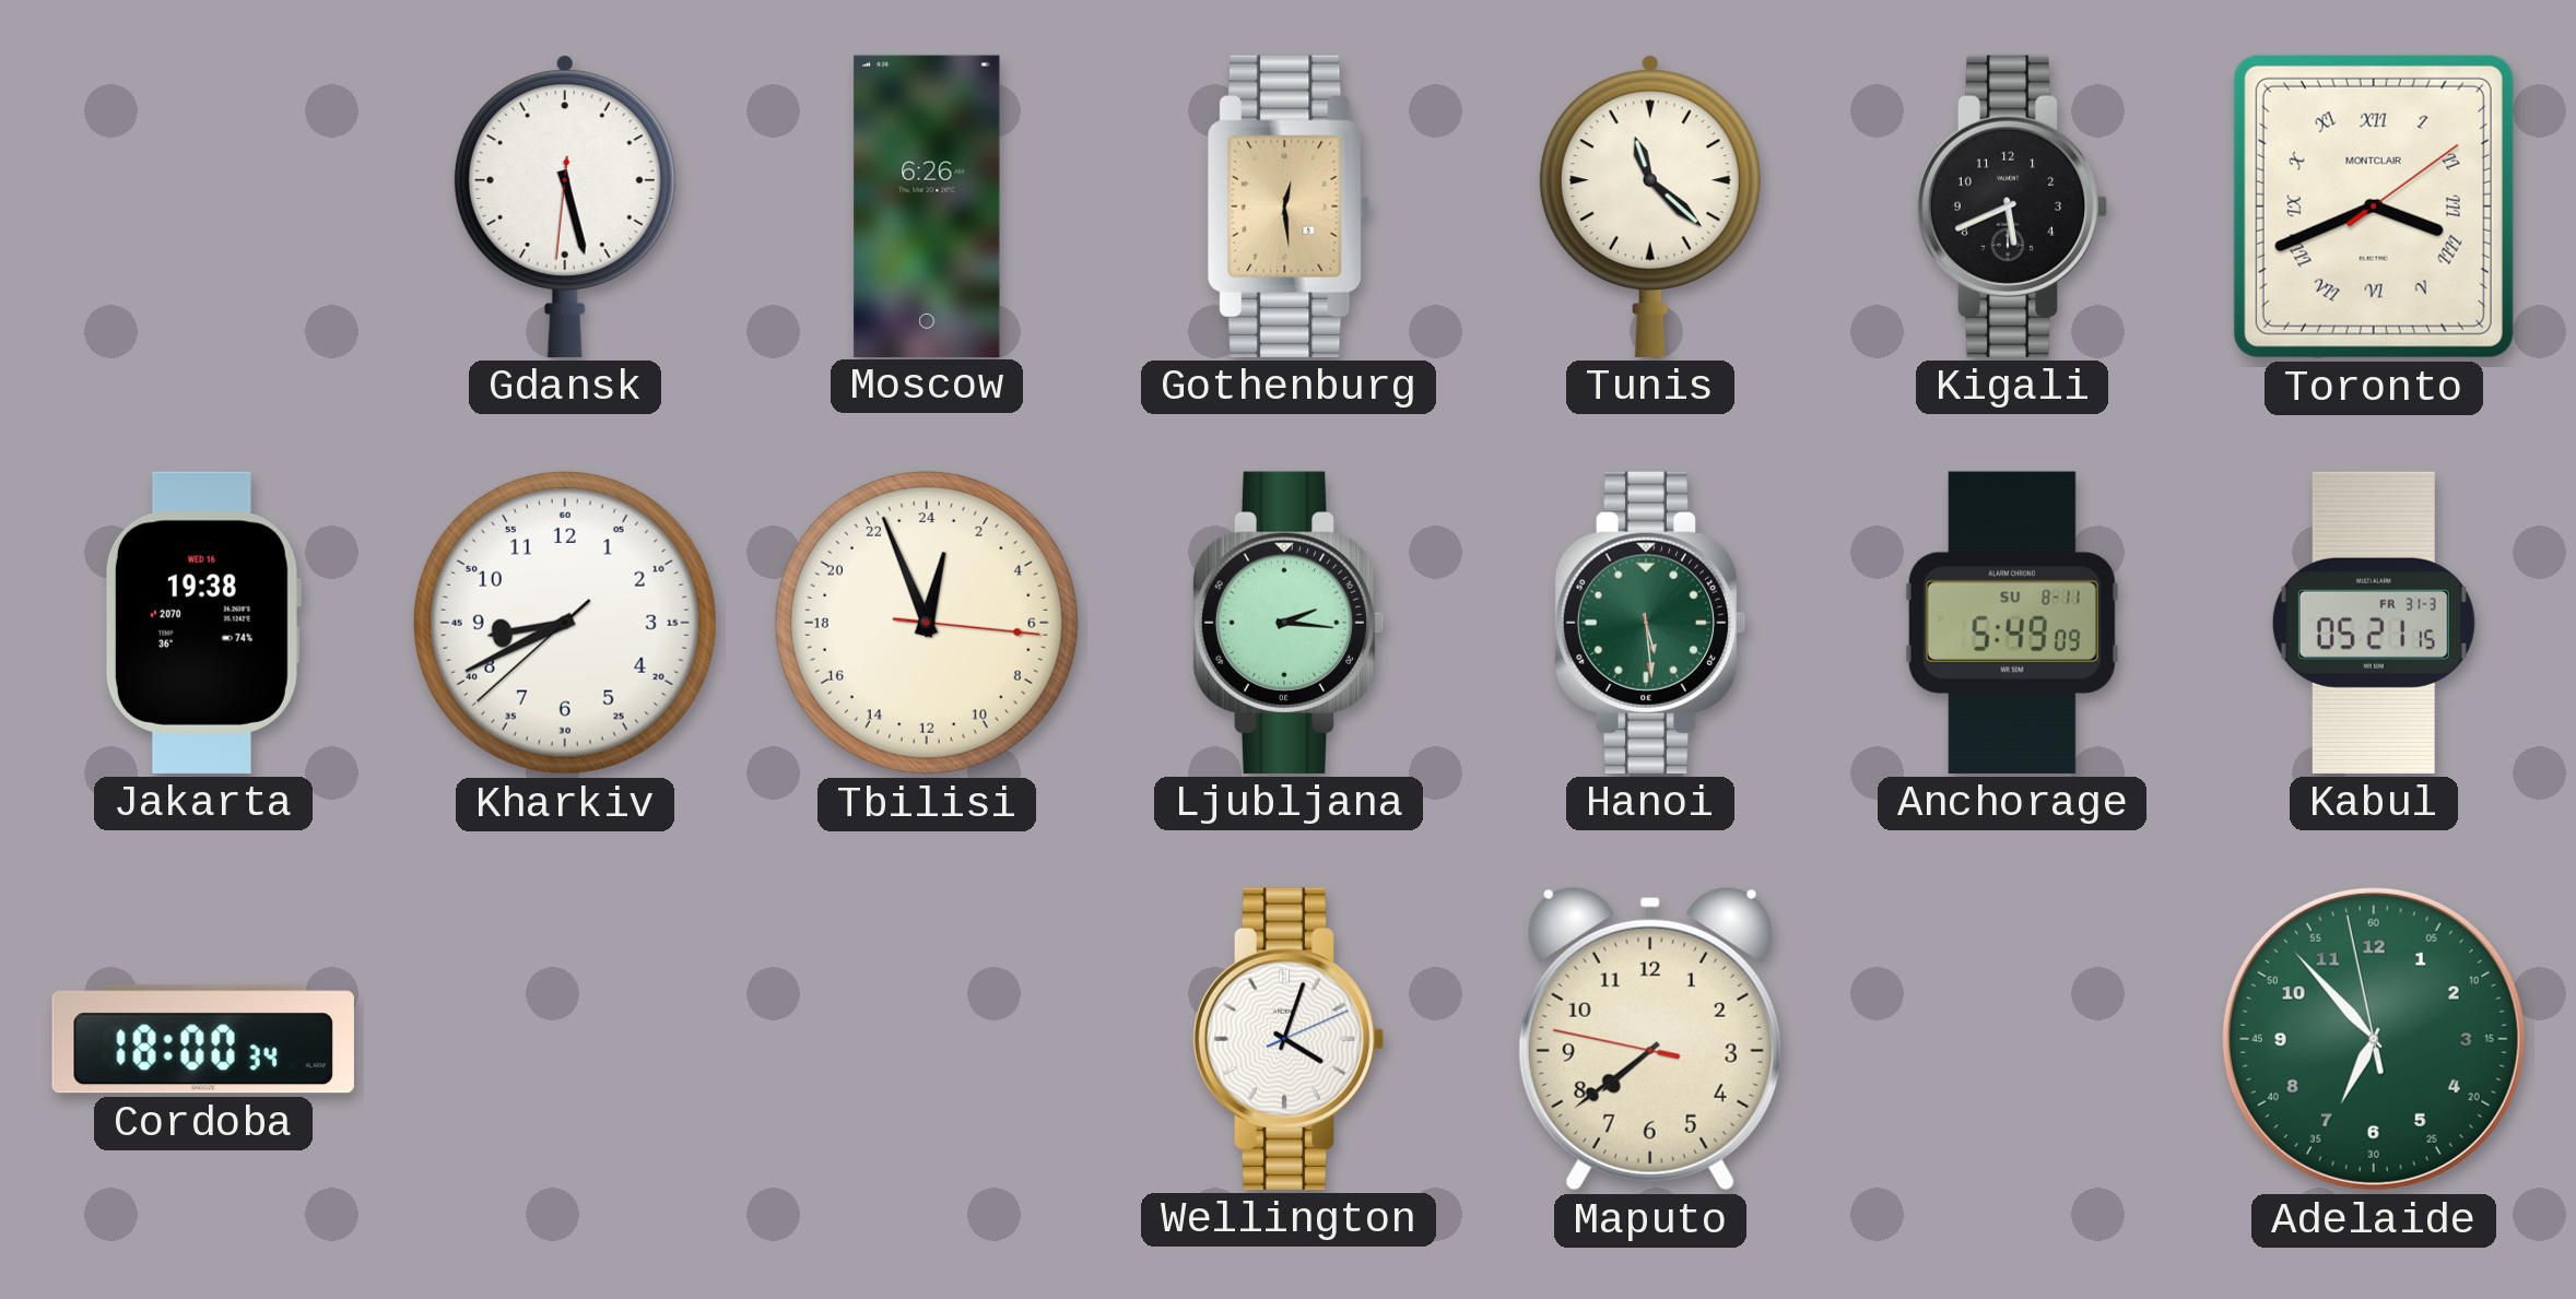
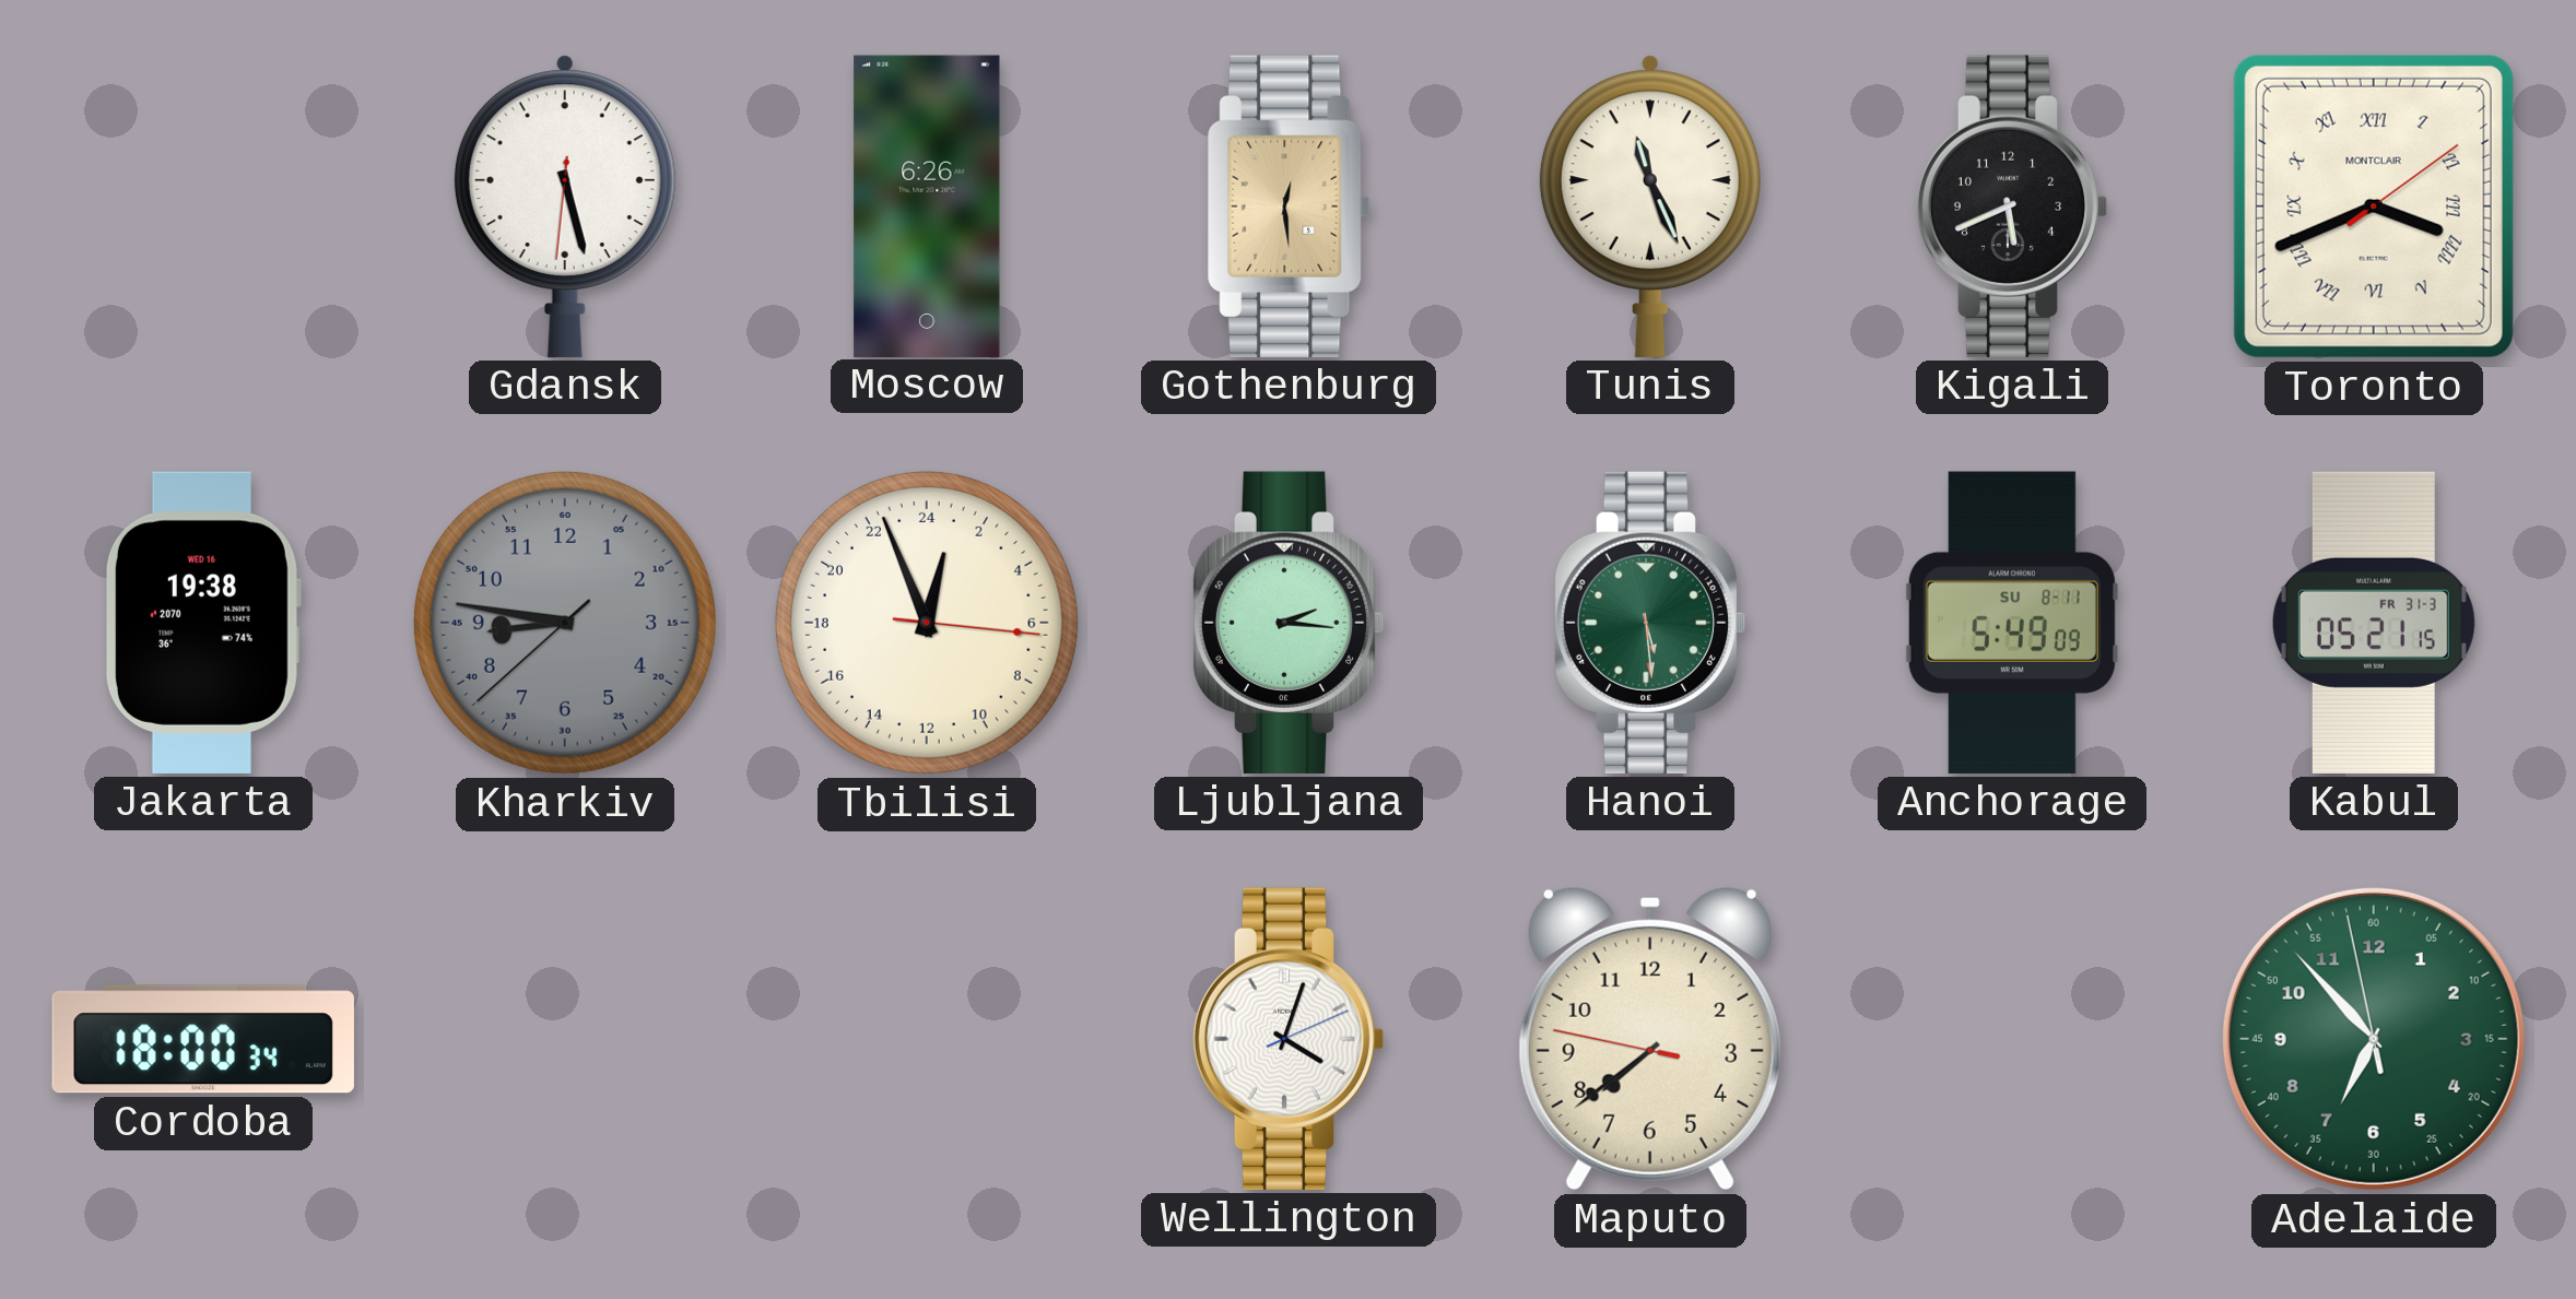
Tunis: 11:22 -> 11:26
Kharkiv: 8:40 -> 8:46
Kharkiv dial: white -> grey
